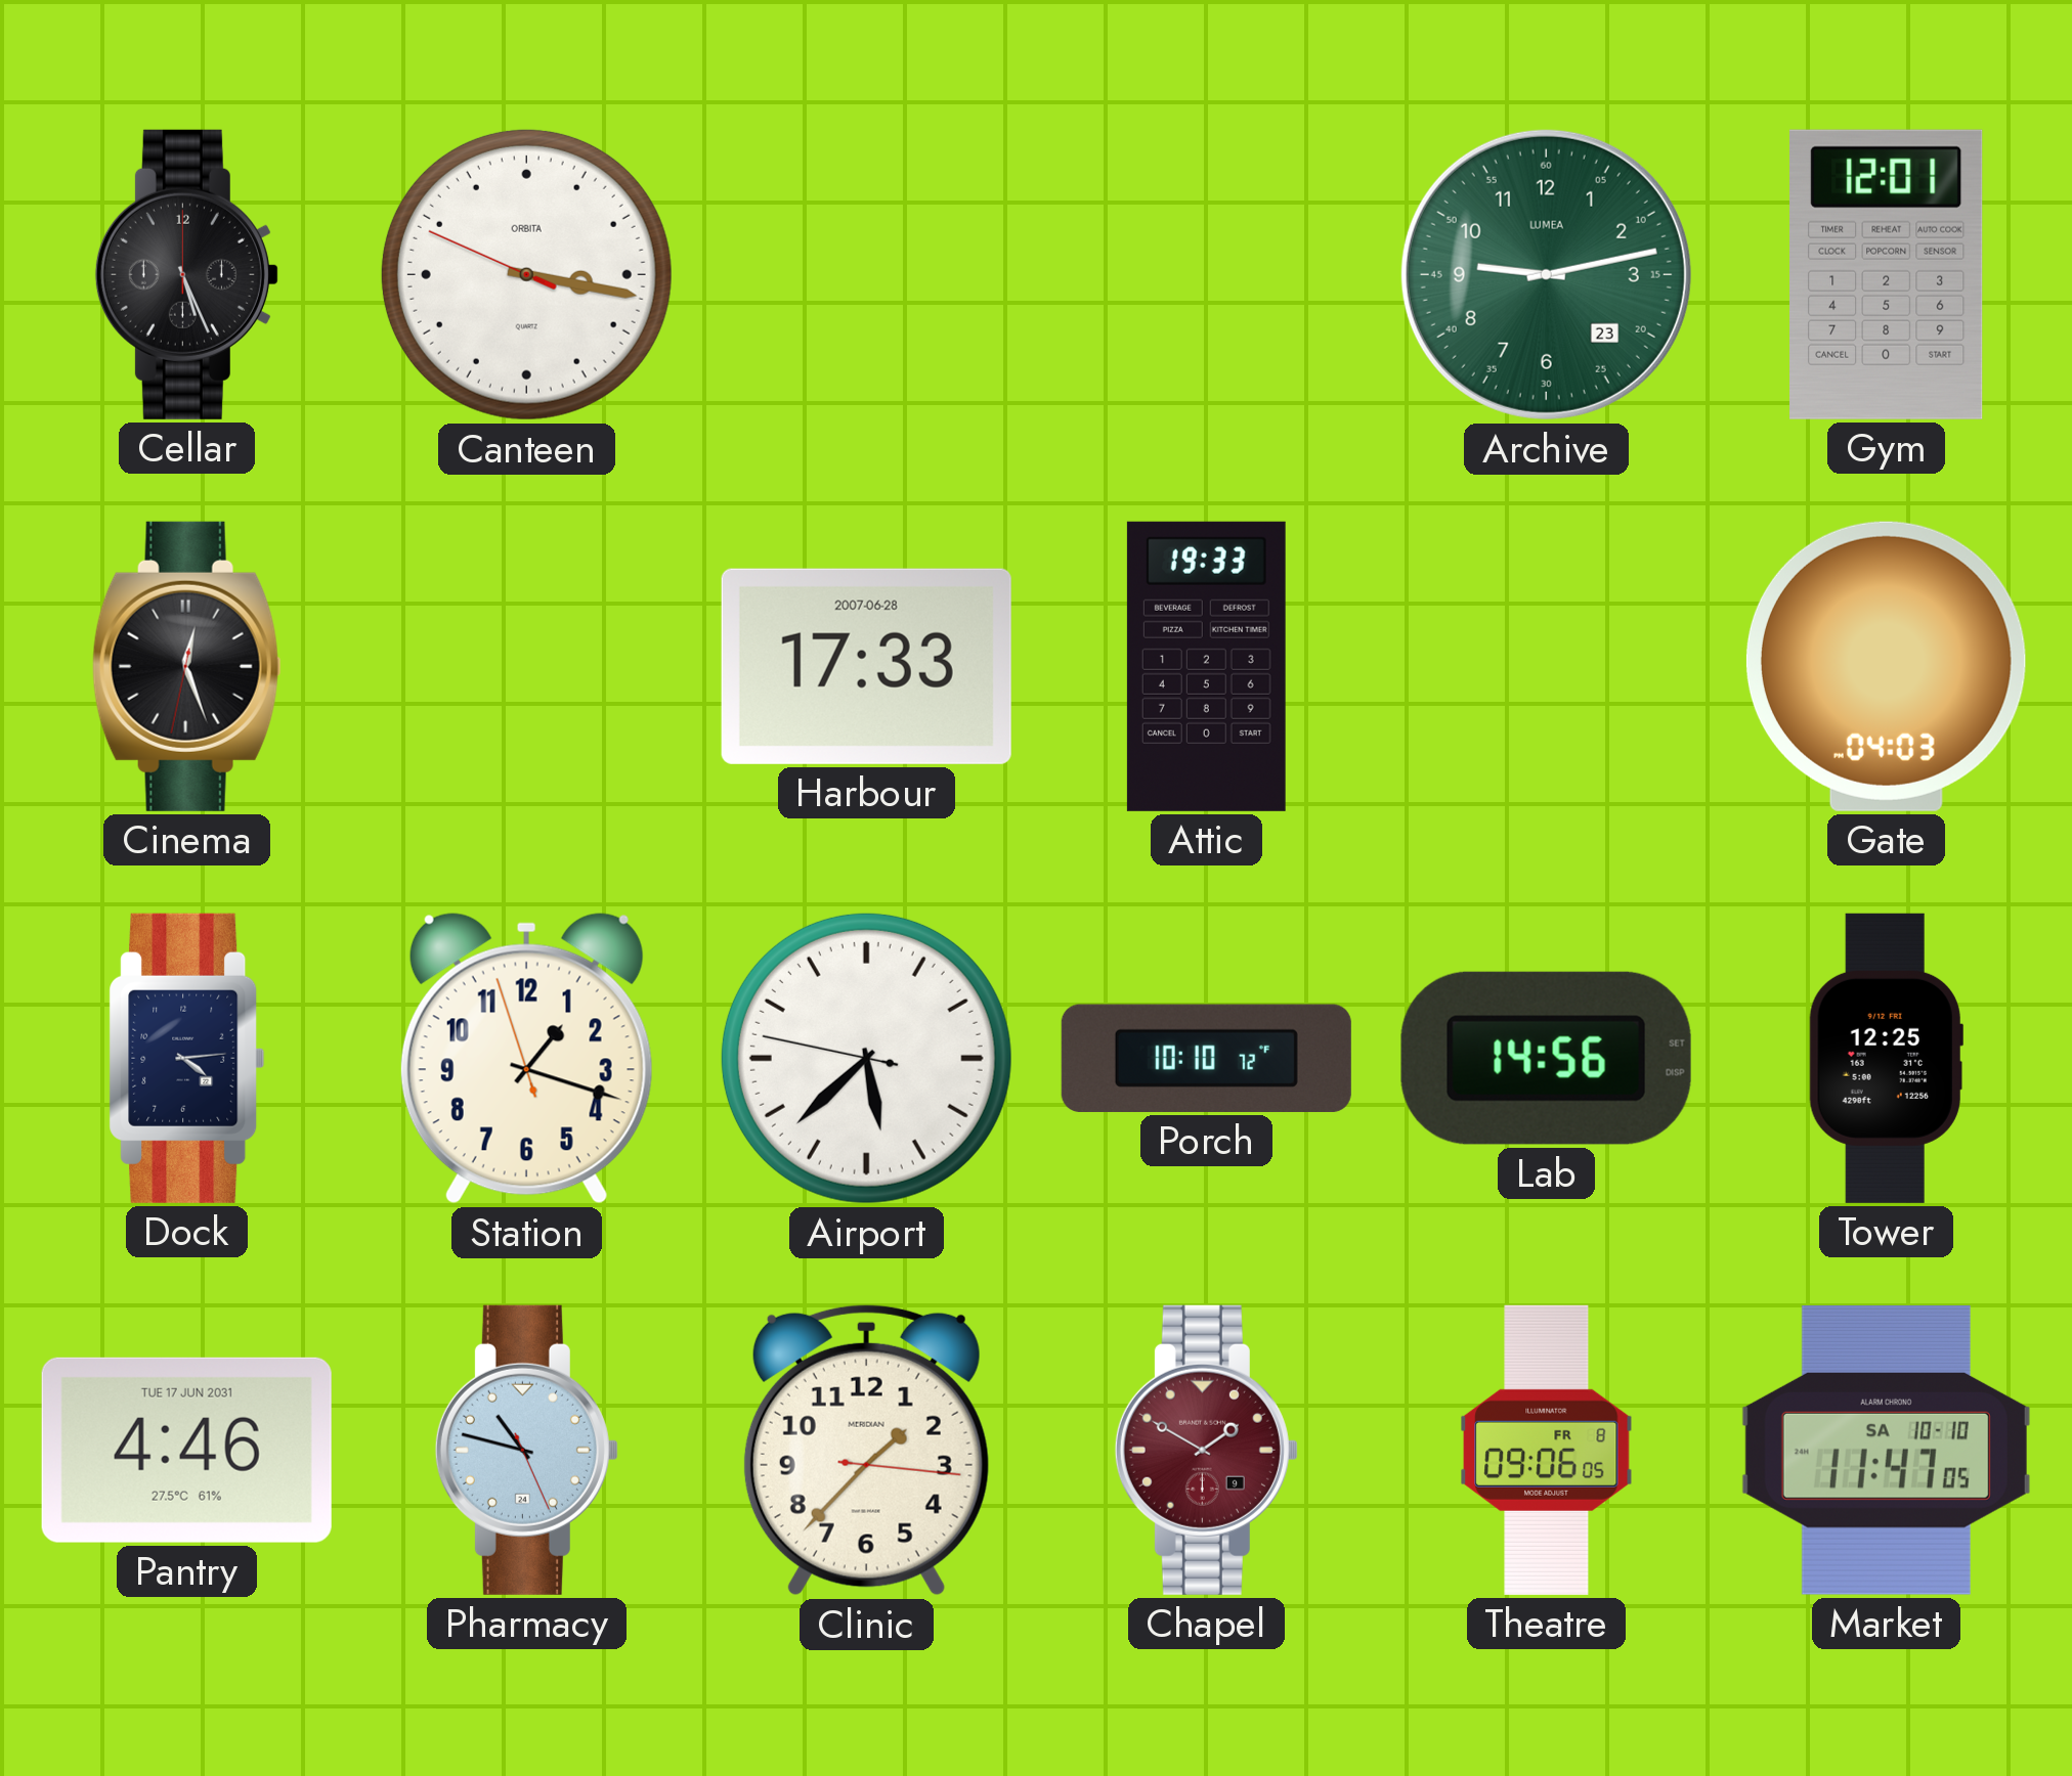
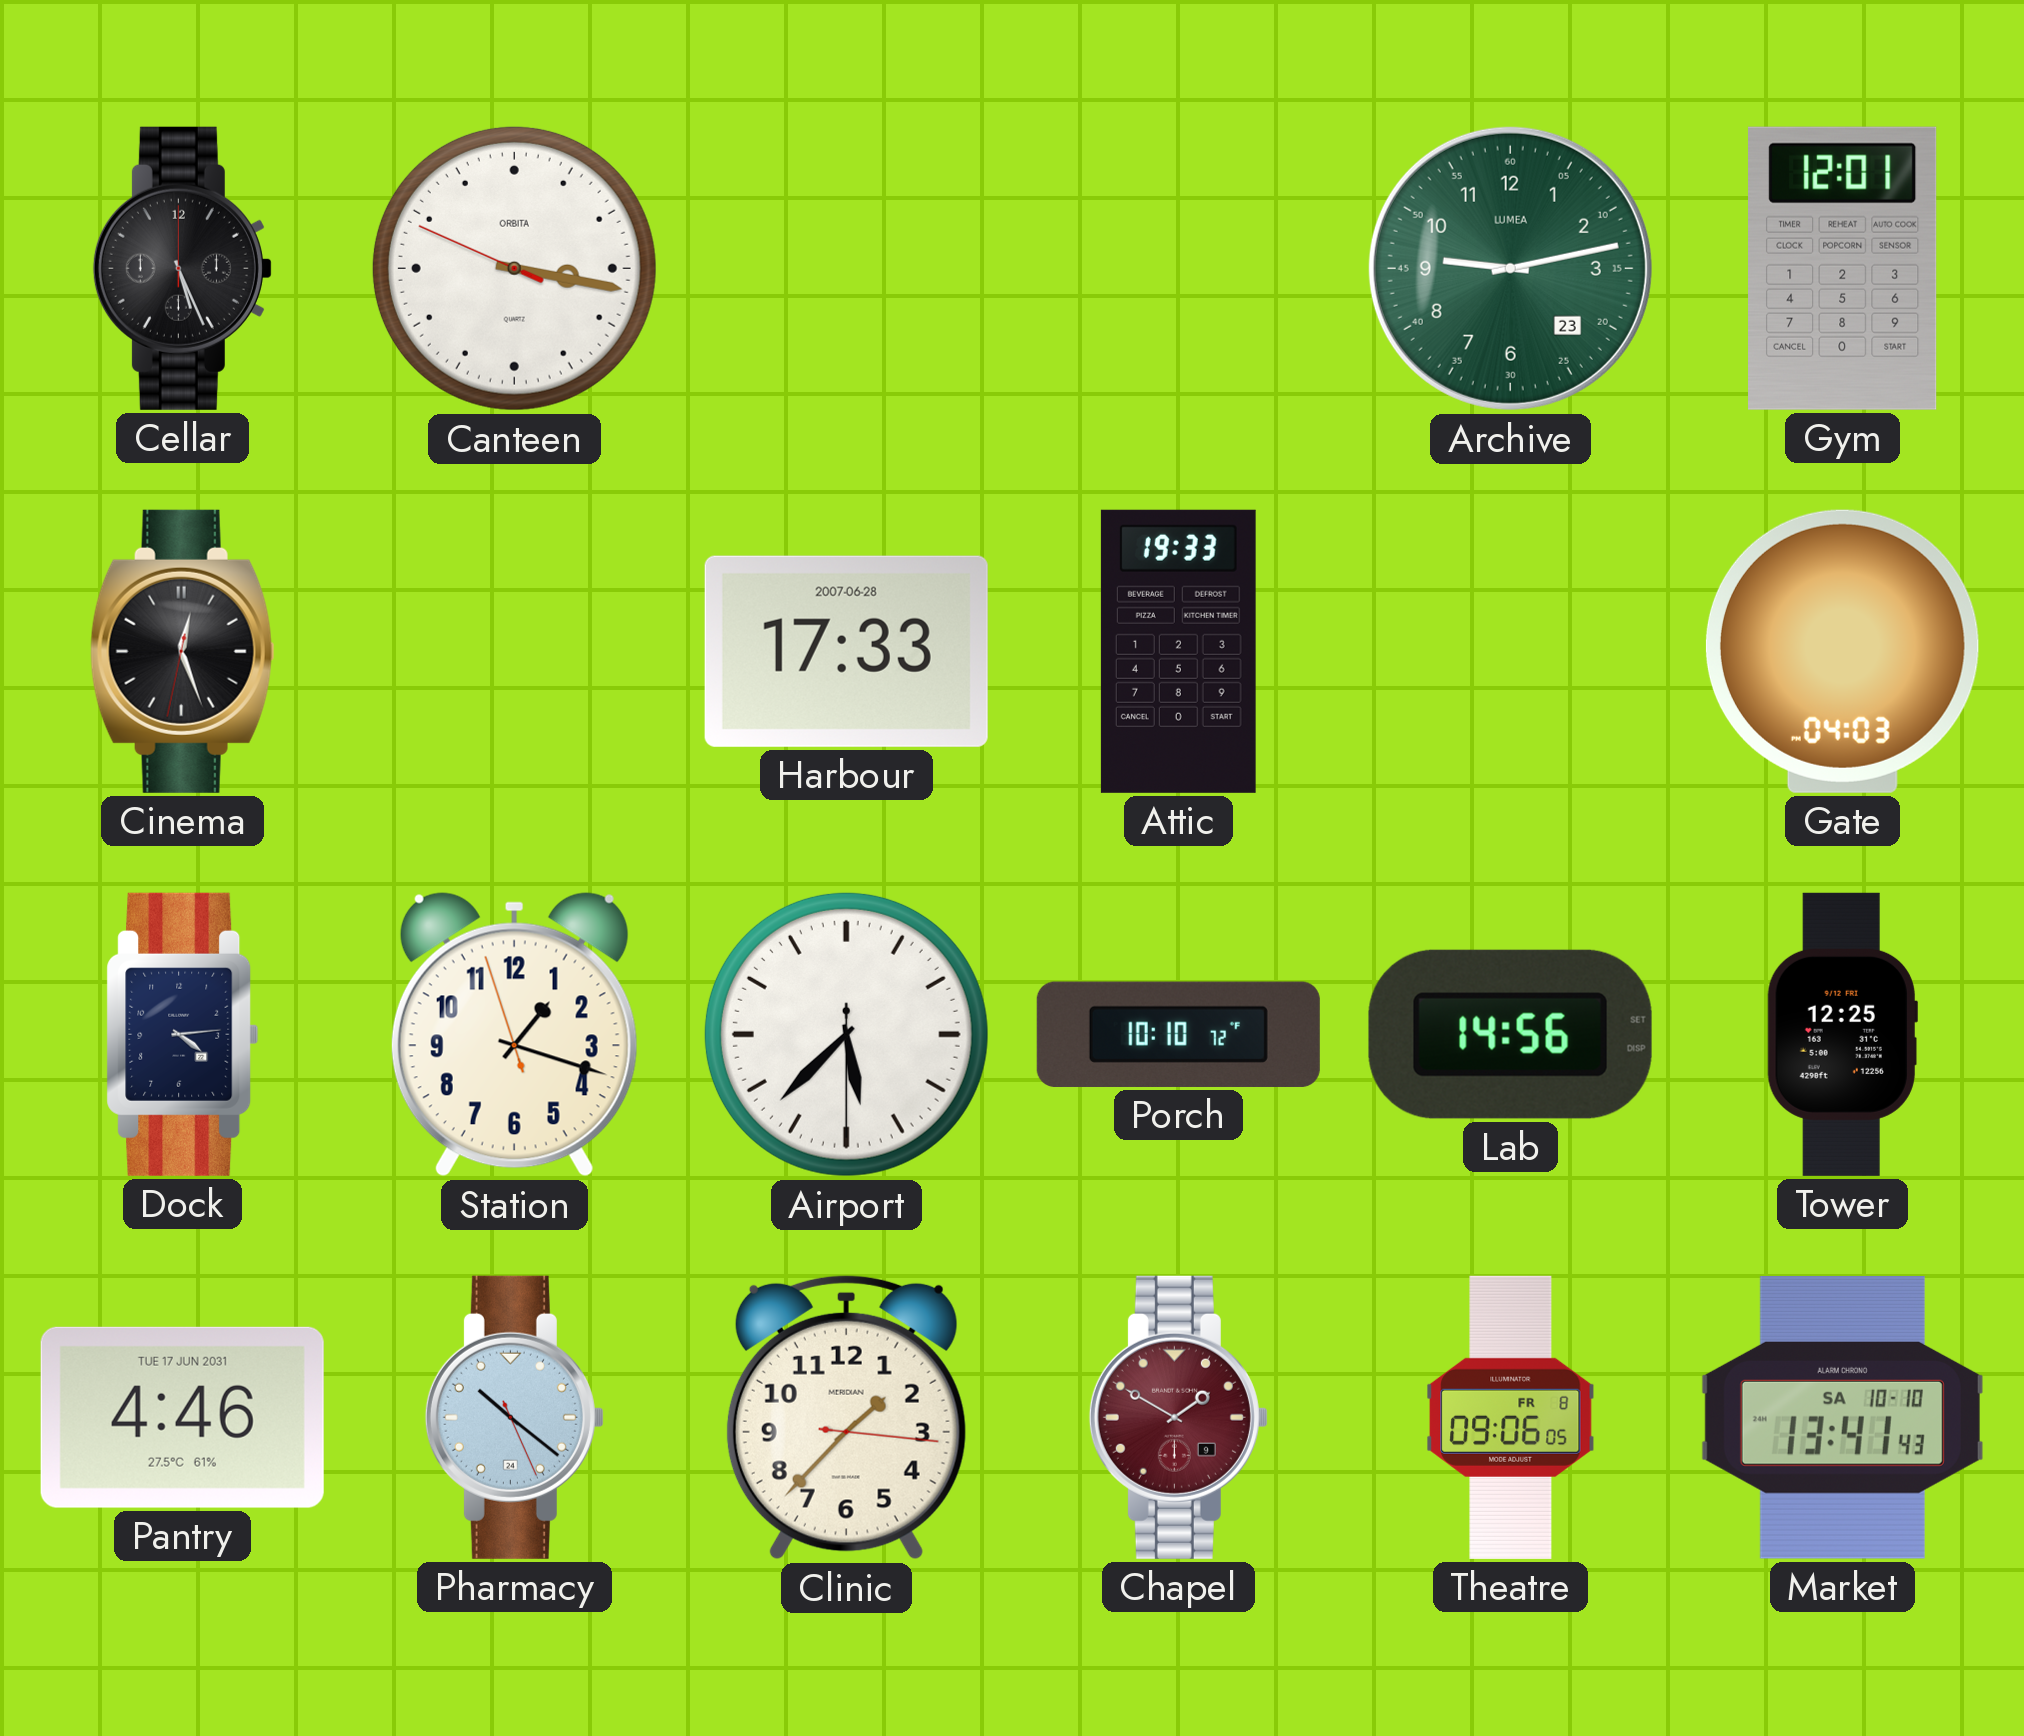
Airport: 5:37:47 -> 5:37:30
Pharmacy: 10:47 -> 10:21
Market: 11:47 -> 13:41
